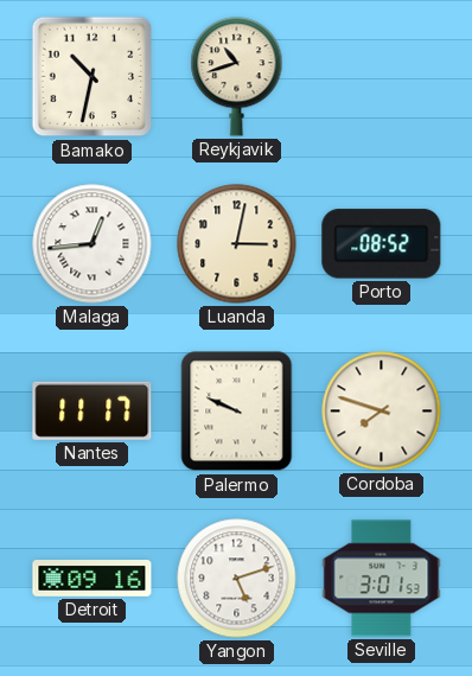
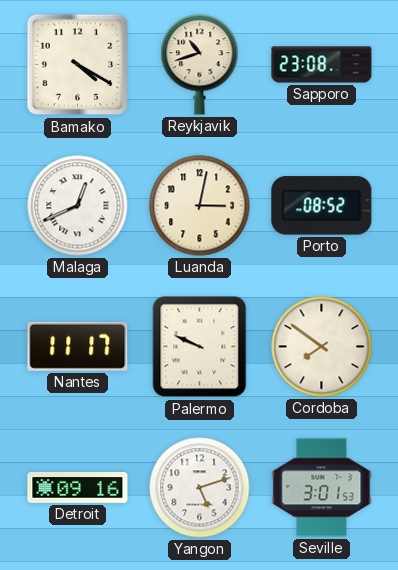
Bamako: 10:32 -> 4:20
Sapporo: none -> 23:08
Malaga: 12:44 -> 12:41
Cordoba: 7:48 -> 7:51
